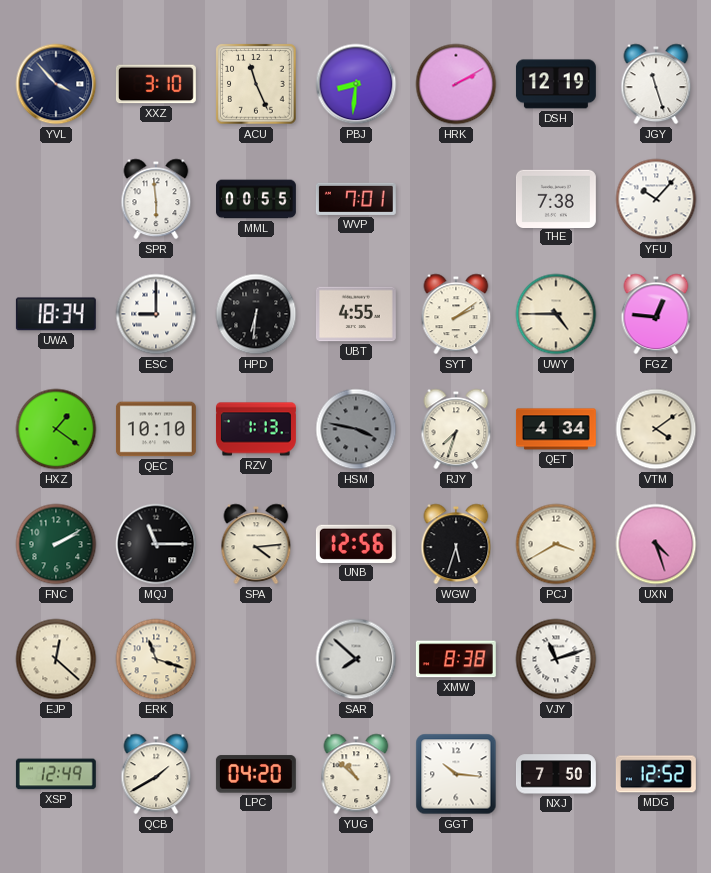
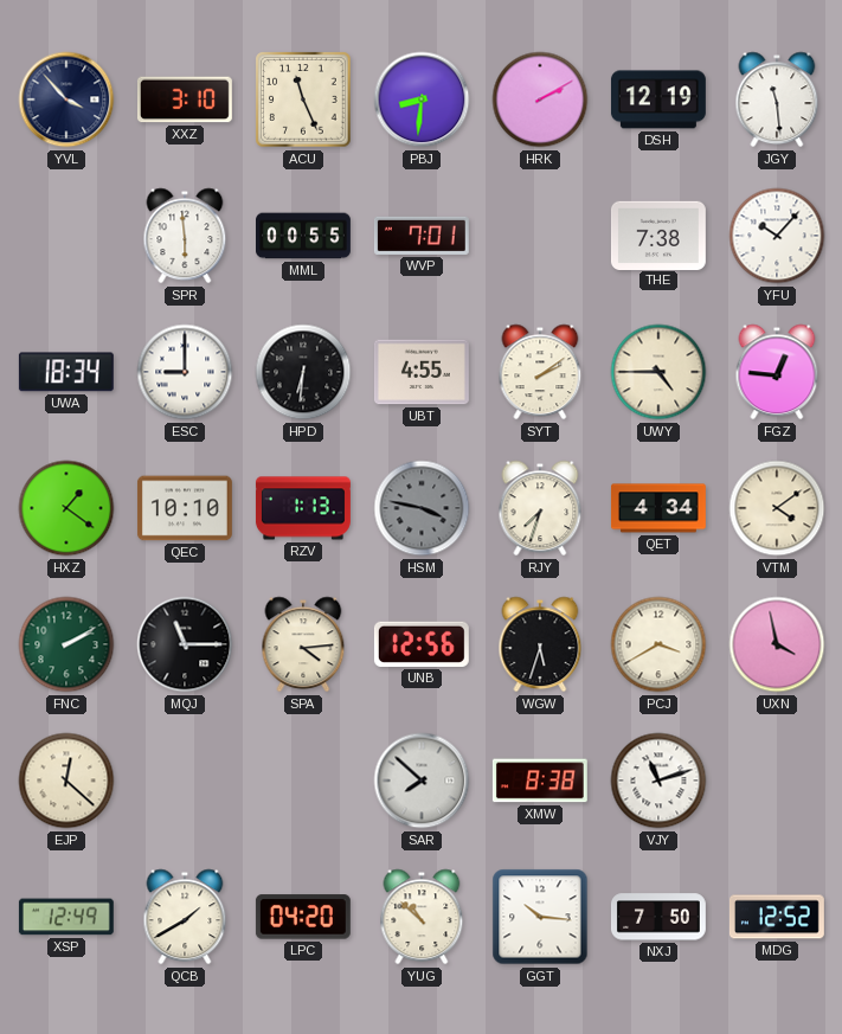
JGY: 11:27 -> 11:29
UXN: 4:27 -> 3:58
ERK: 11:18 -> none
